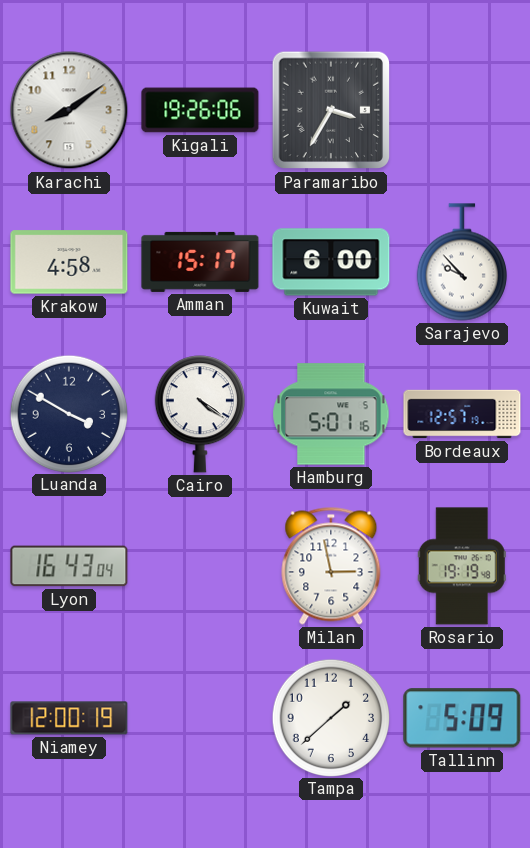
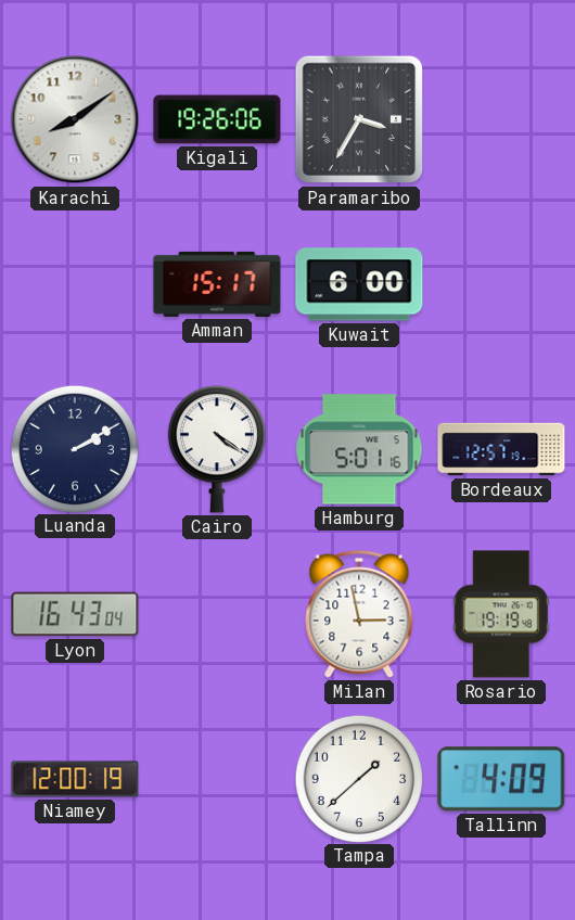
Krakow: 4:58 -> none
Sarajevo: 9:53 -> none
Luanda: 3:50 -> 2:10
Tallinn: 5:09 -> 4:09
